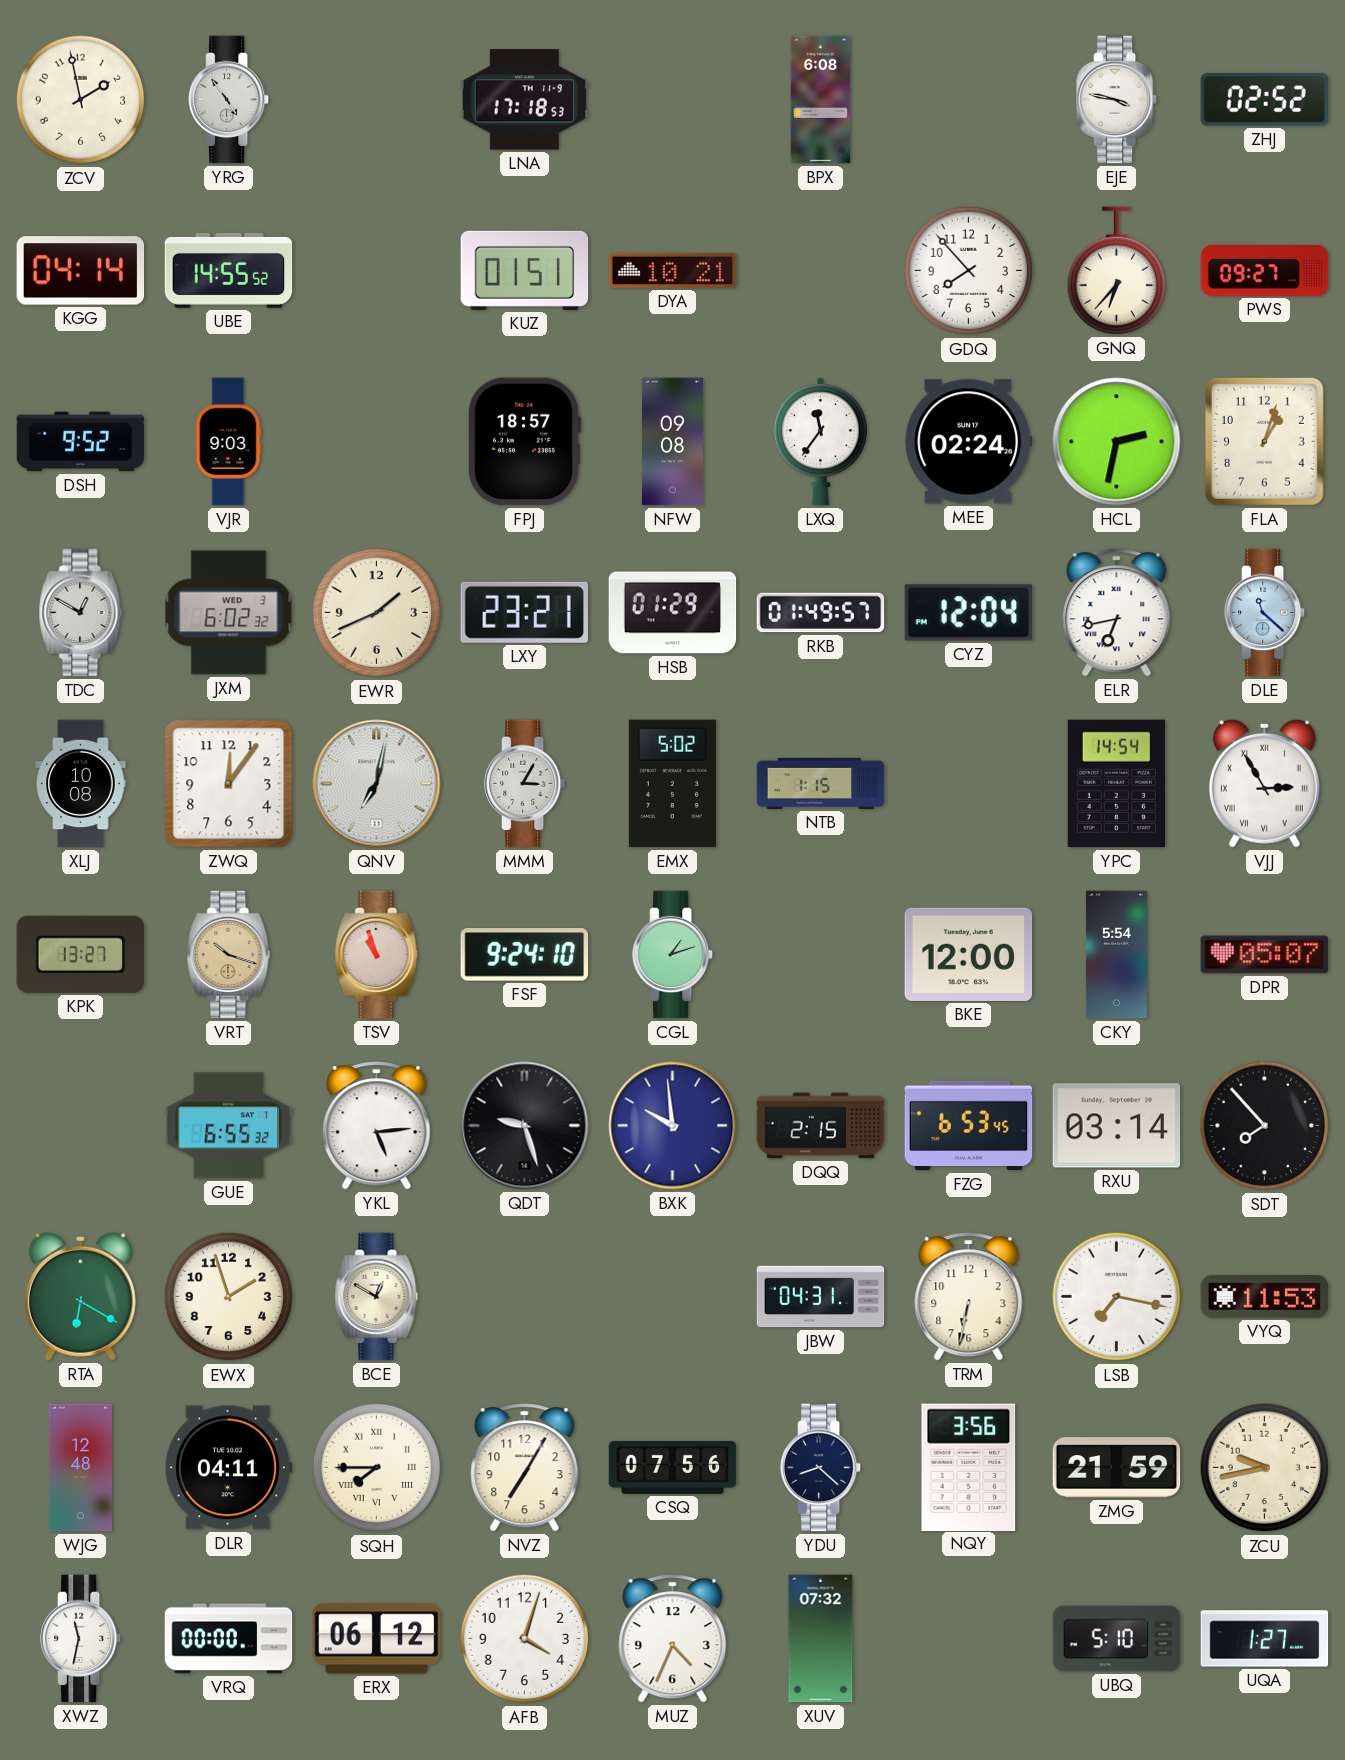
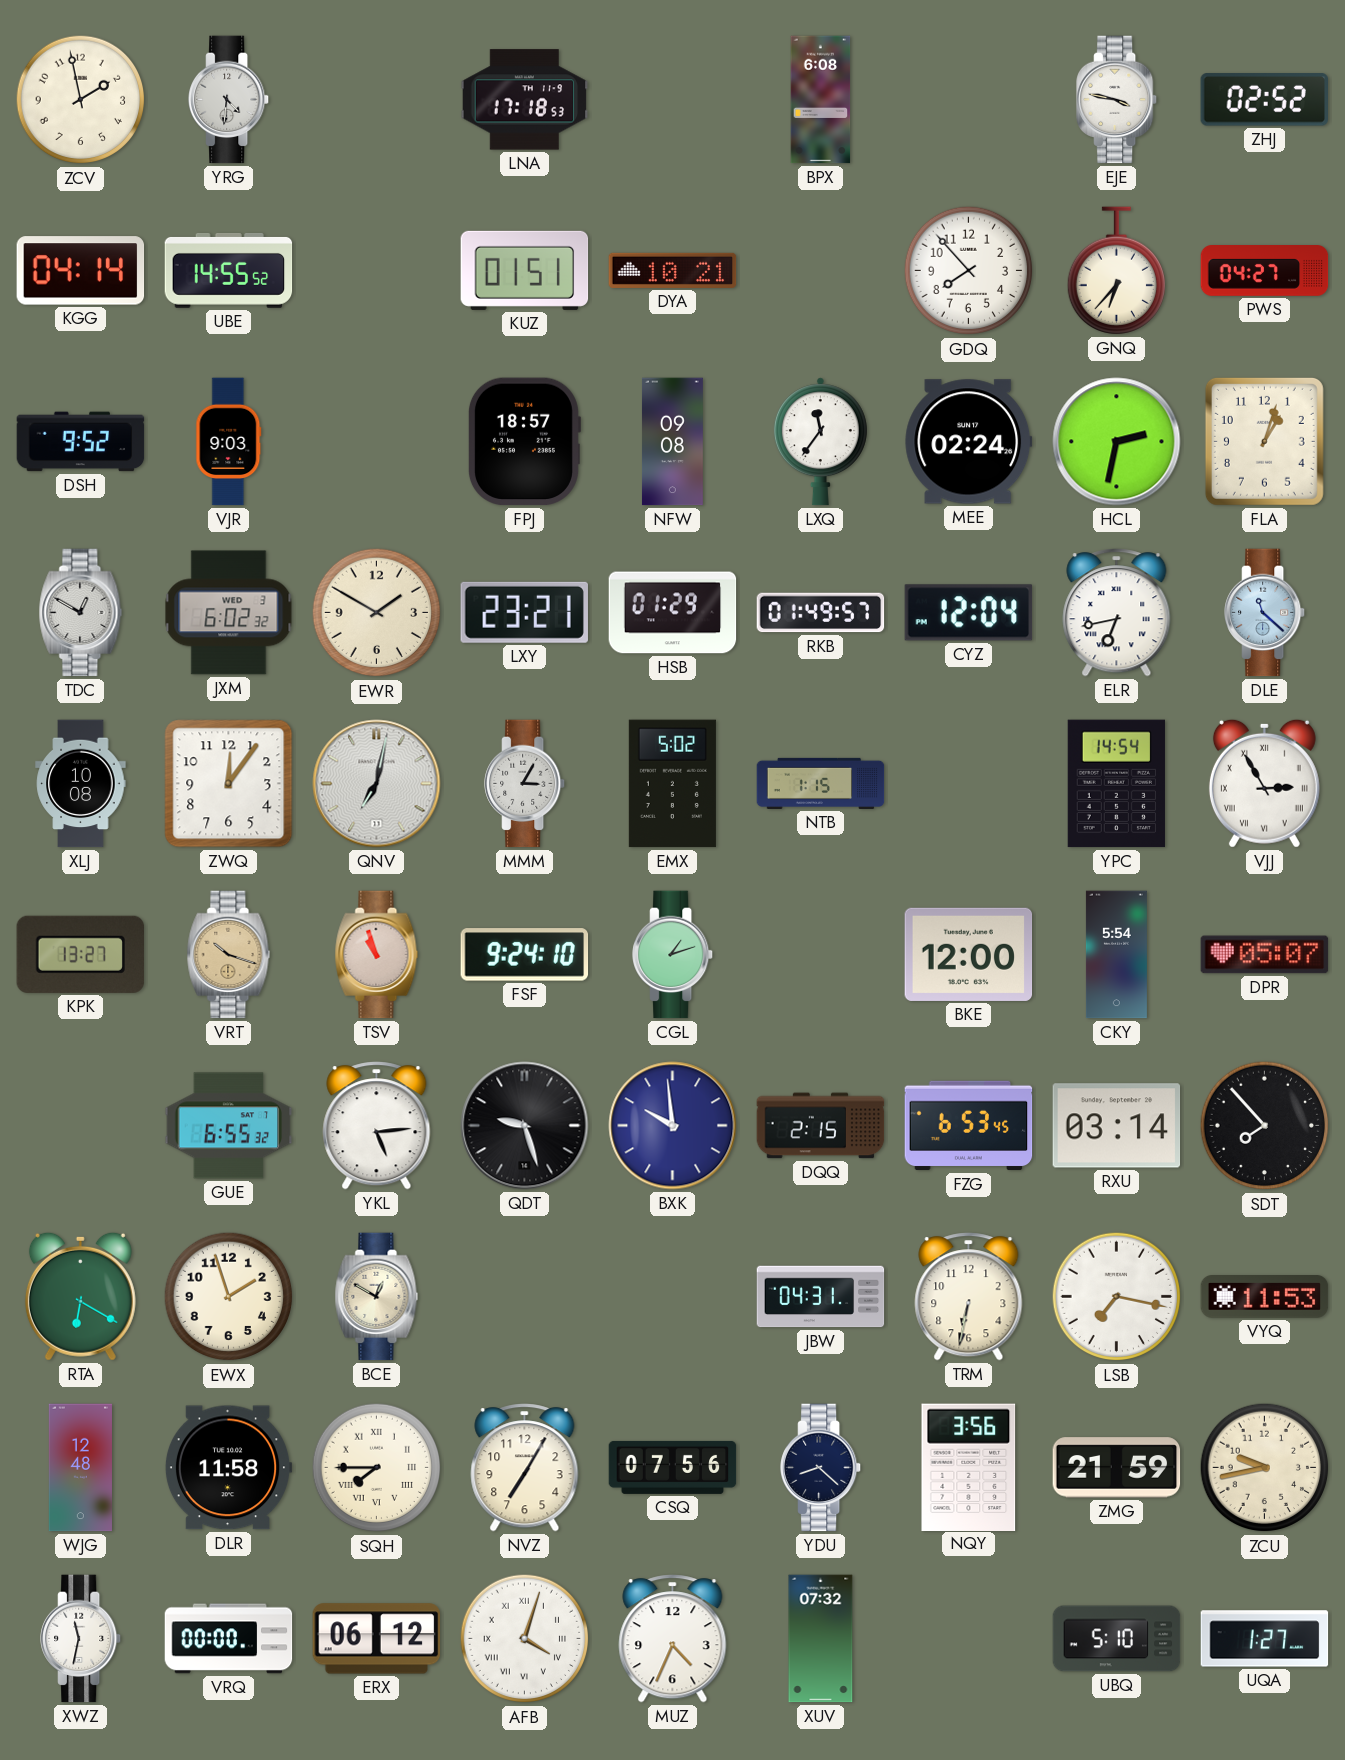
YRG: 4:54 -> 4:31
PWS: 09:27 -> 04:27
EWR: 1:41 -> 1:50
DLR: 04:11 -> 11:58
AFB numerals: Arabic -> Roman
